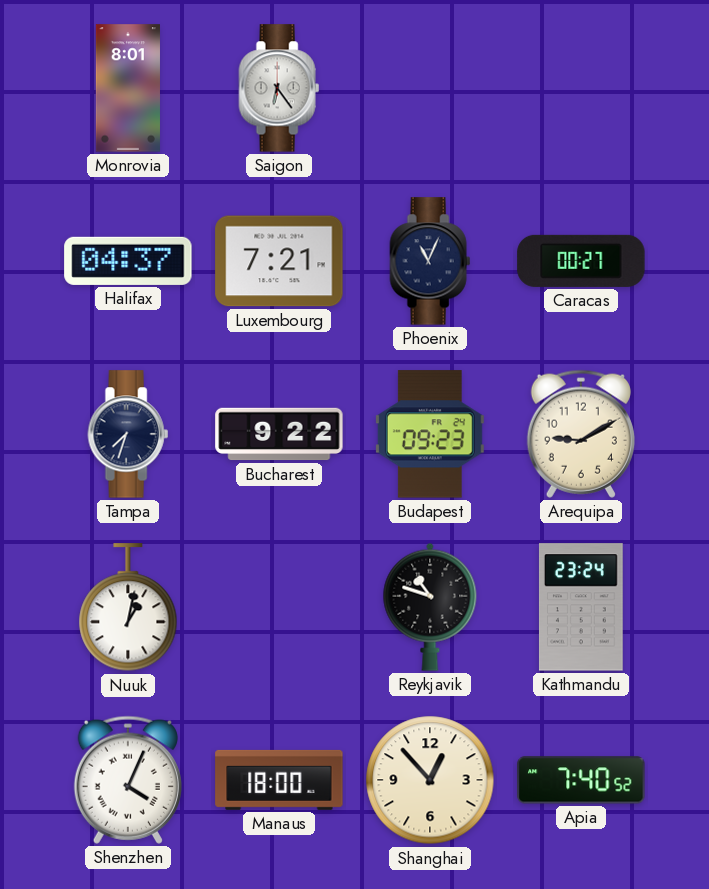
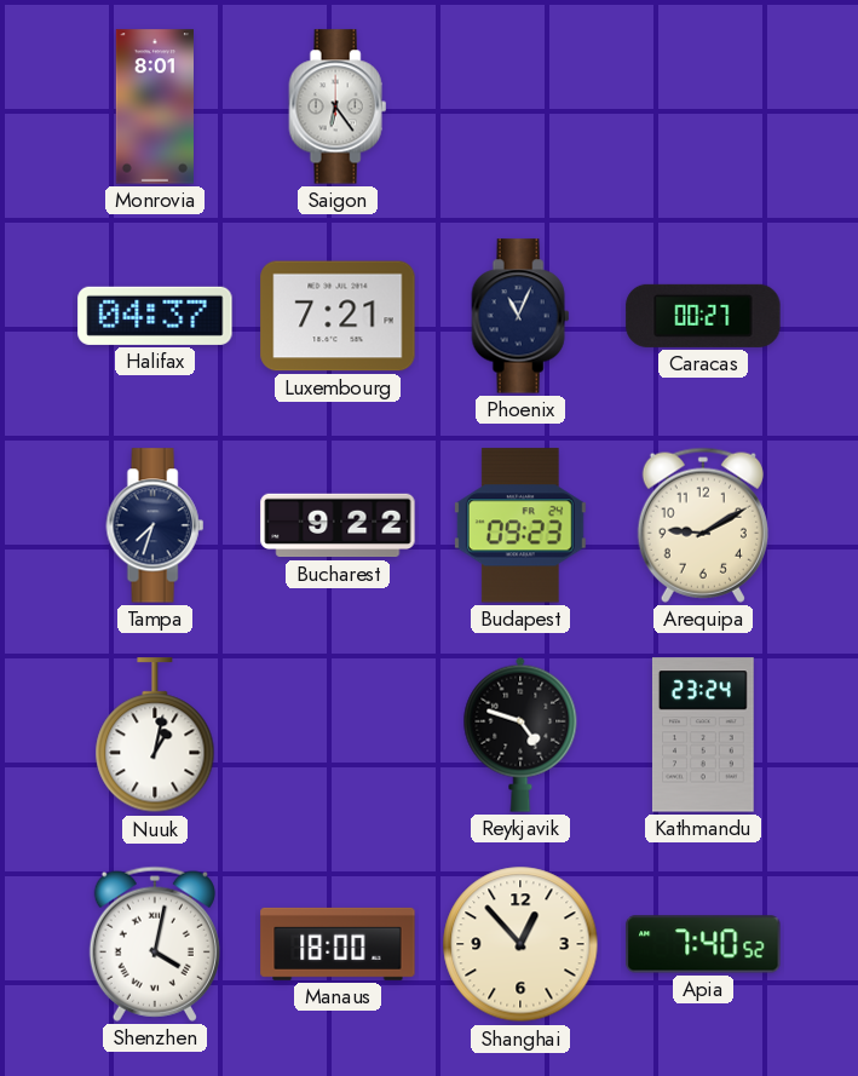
Reykjavik: 10:48 -> 4:48
Shenzhen: 4:04 -> 4:02
